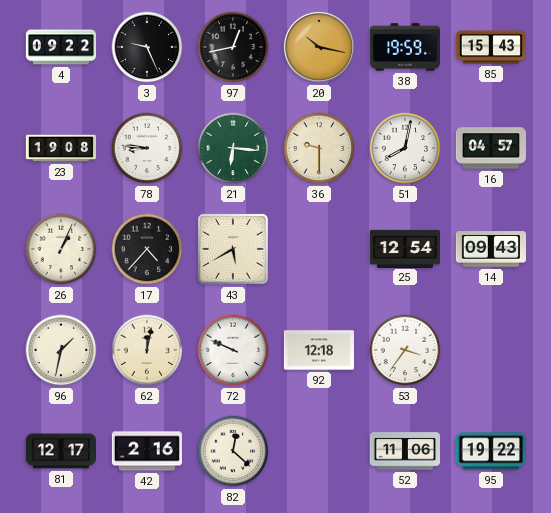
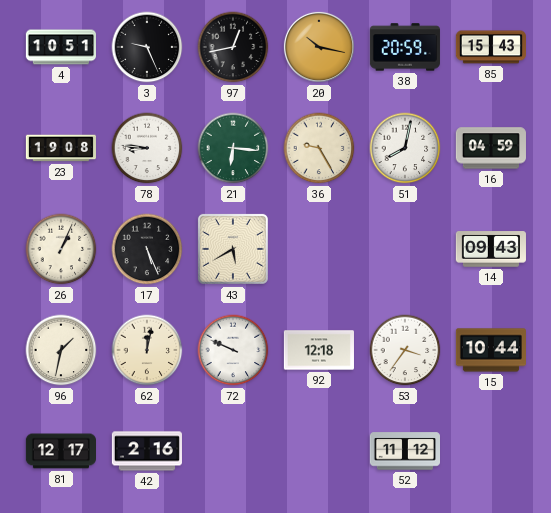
4: 09:22 -> 10:51
38: 19:59 -> 20:59
36: 9:30 -> 9:25
16: 04:57 -> 04:59
17: 4:37 -> 5:26
25: 12:54 -> none
15: none -> 10:44
82: 12:22 -> none
52: 11:06 -> 11:12
95: 19:22 -> none
